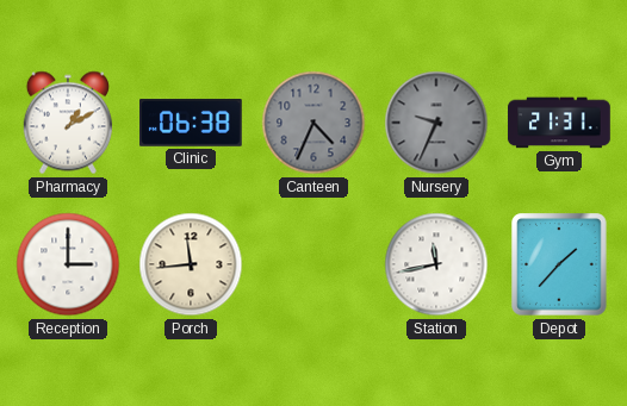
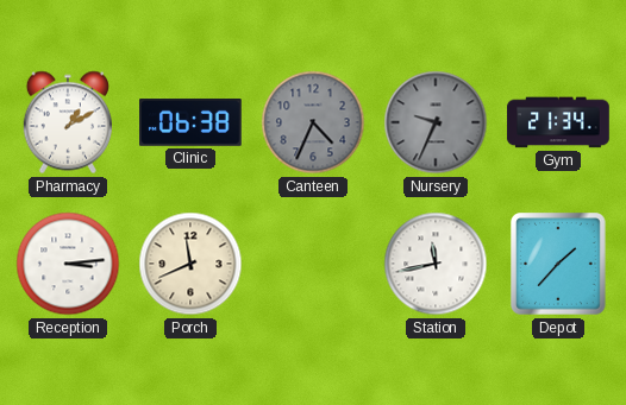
Gym: 21:31 -> 21:34
Reception: 3:00 -> 3:14
Porch: 11:44 -> 11:41
